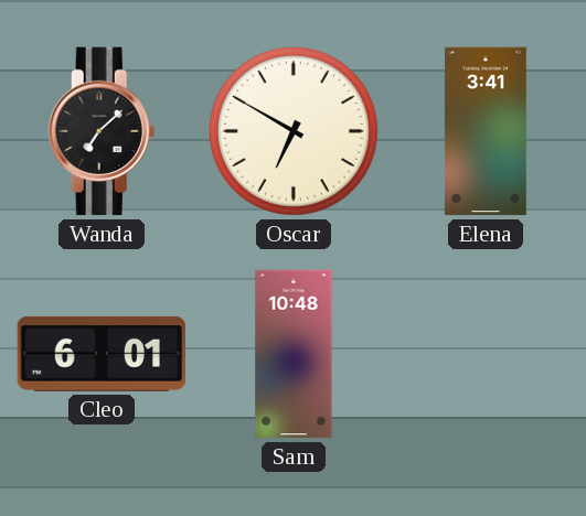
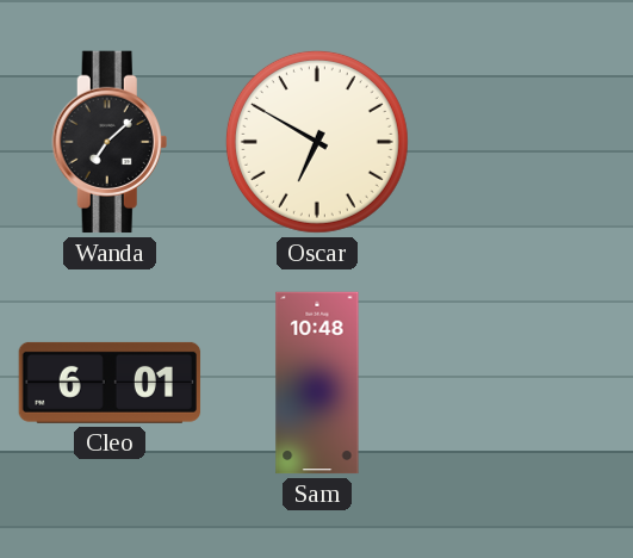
Elena: 3:41 -> none
